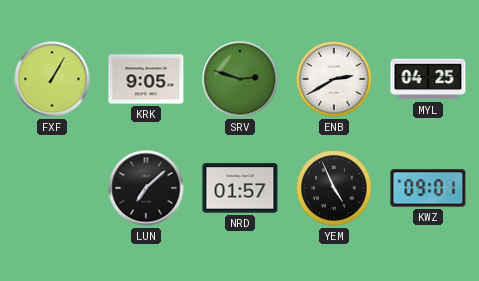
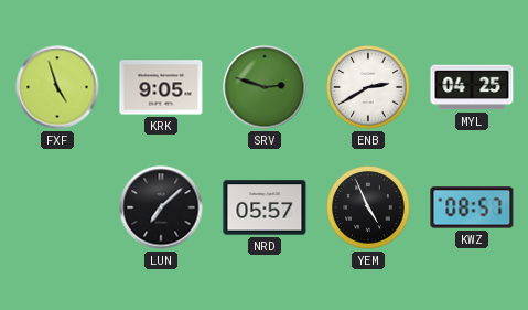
FXF: 1:05 -> 4:57
NRD: 01:57 -> 05:57
KWZ: 09:01 -> 08:57
